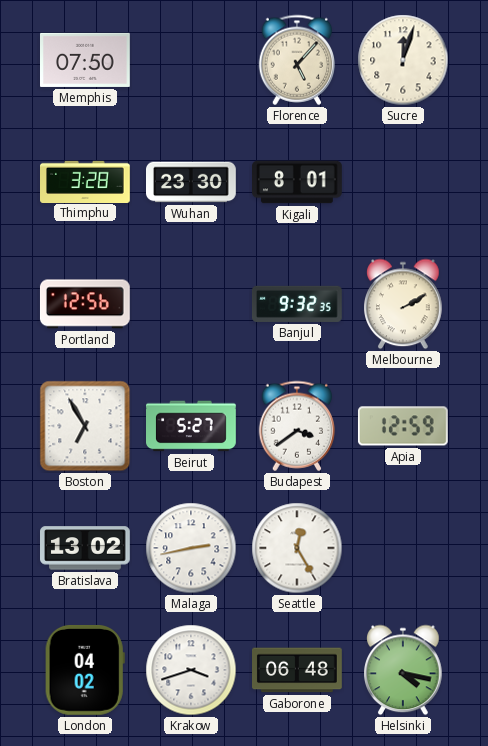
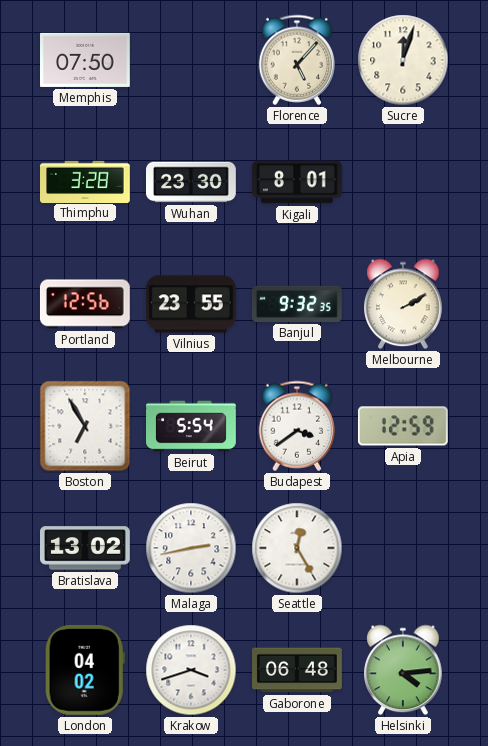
Vilnius: none -> 23:55
Beirut: 5:27 -> 5:54
Helsinki: 4:17 -> 4:14
